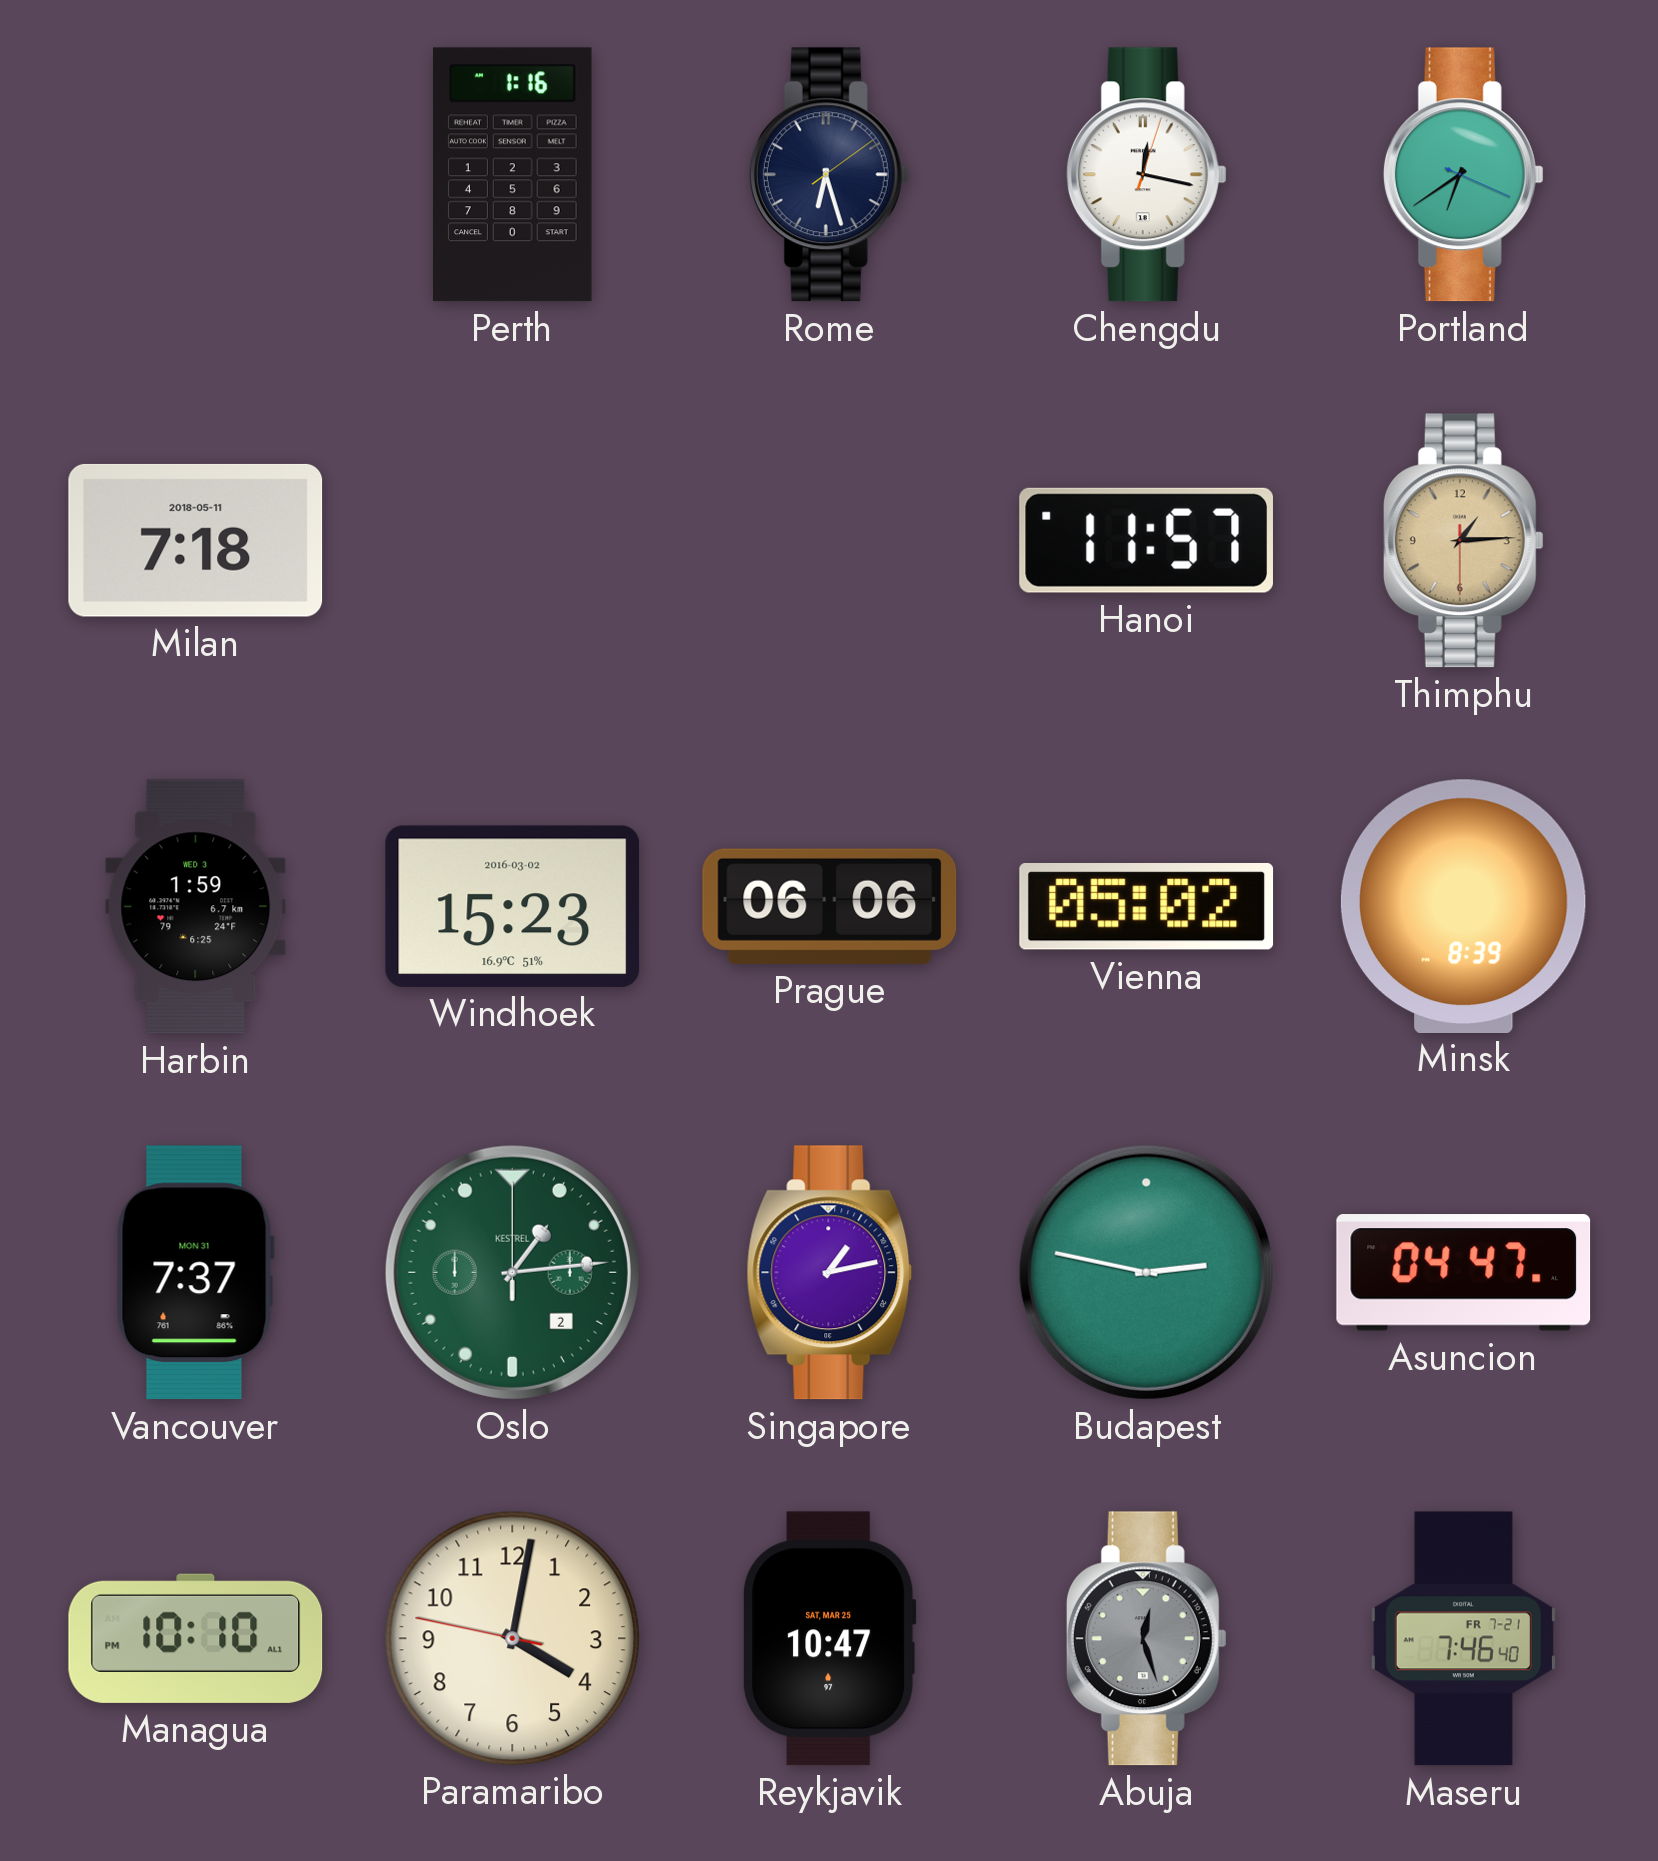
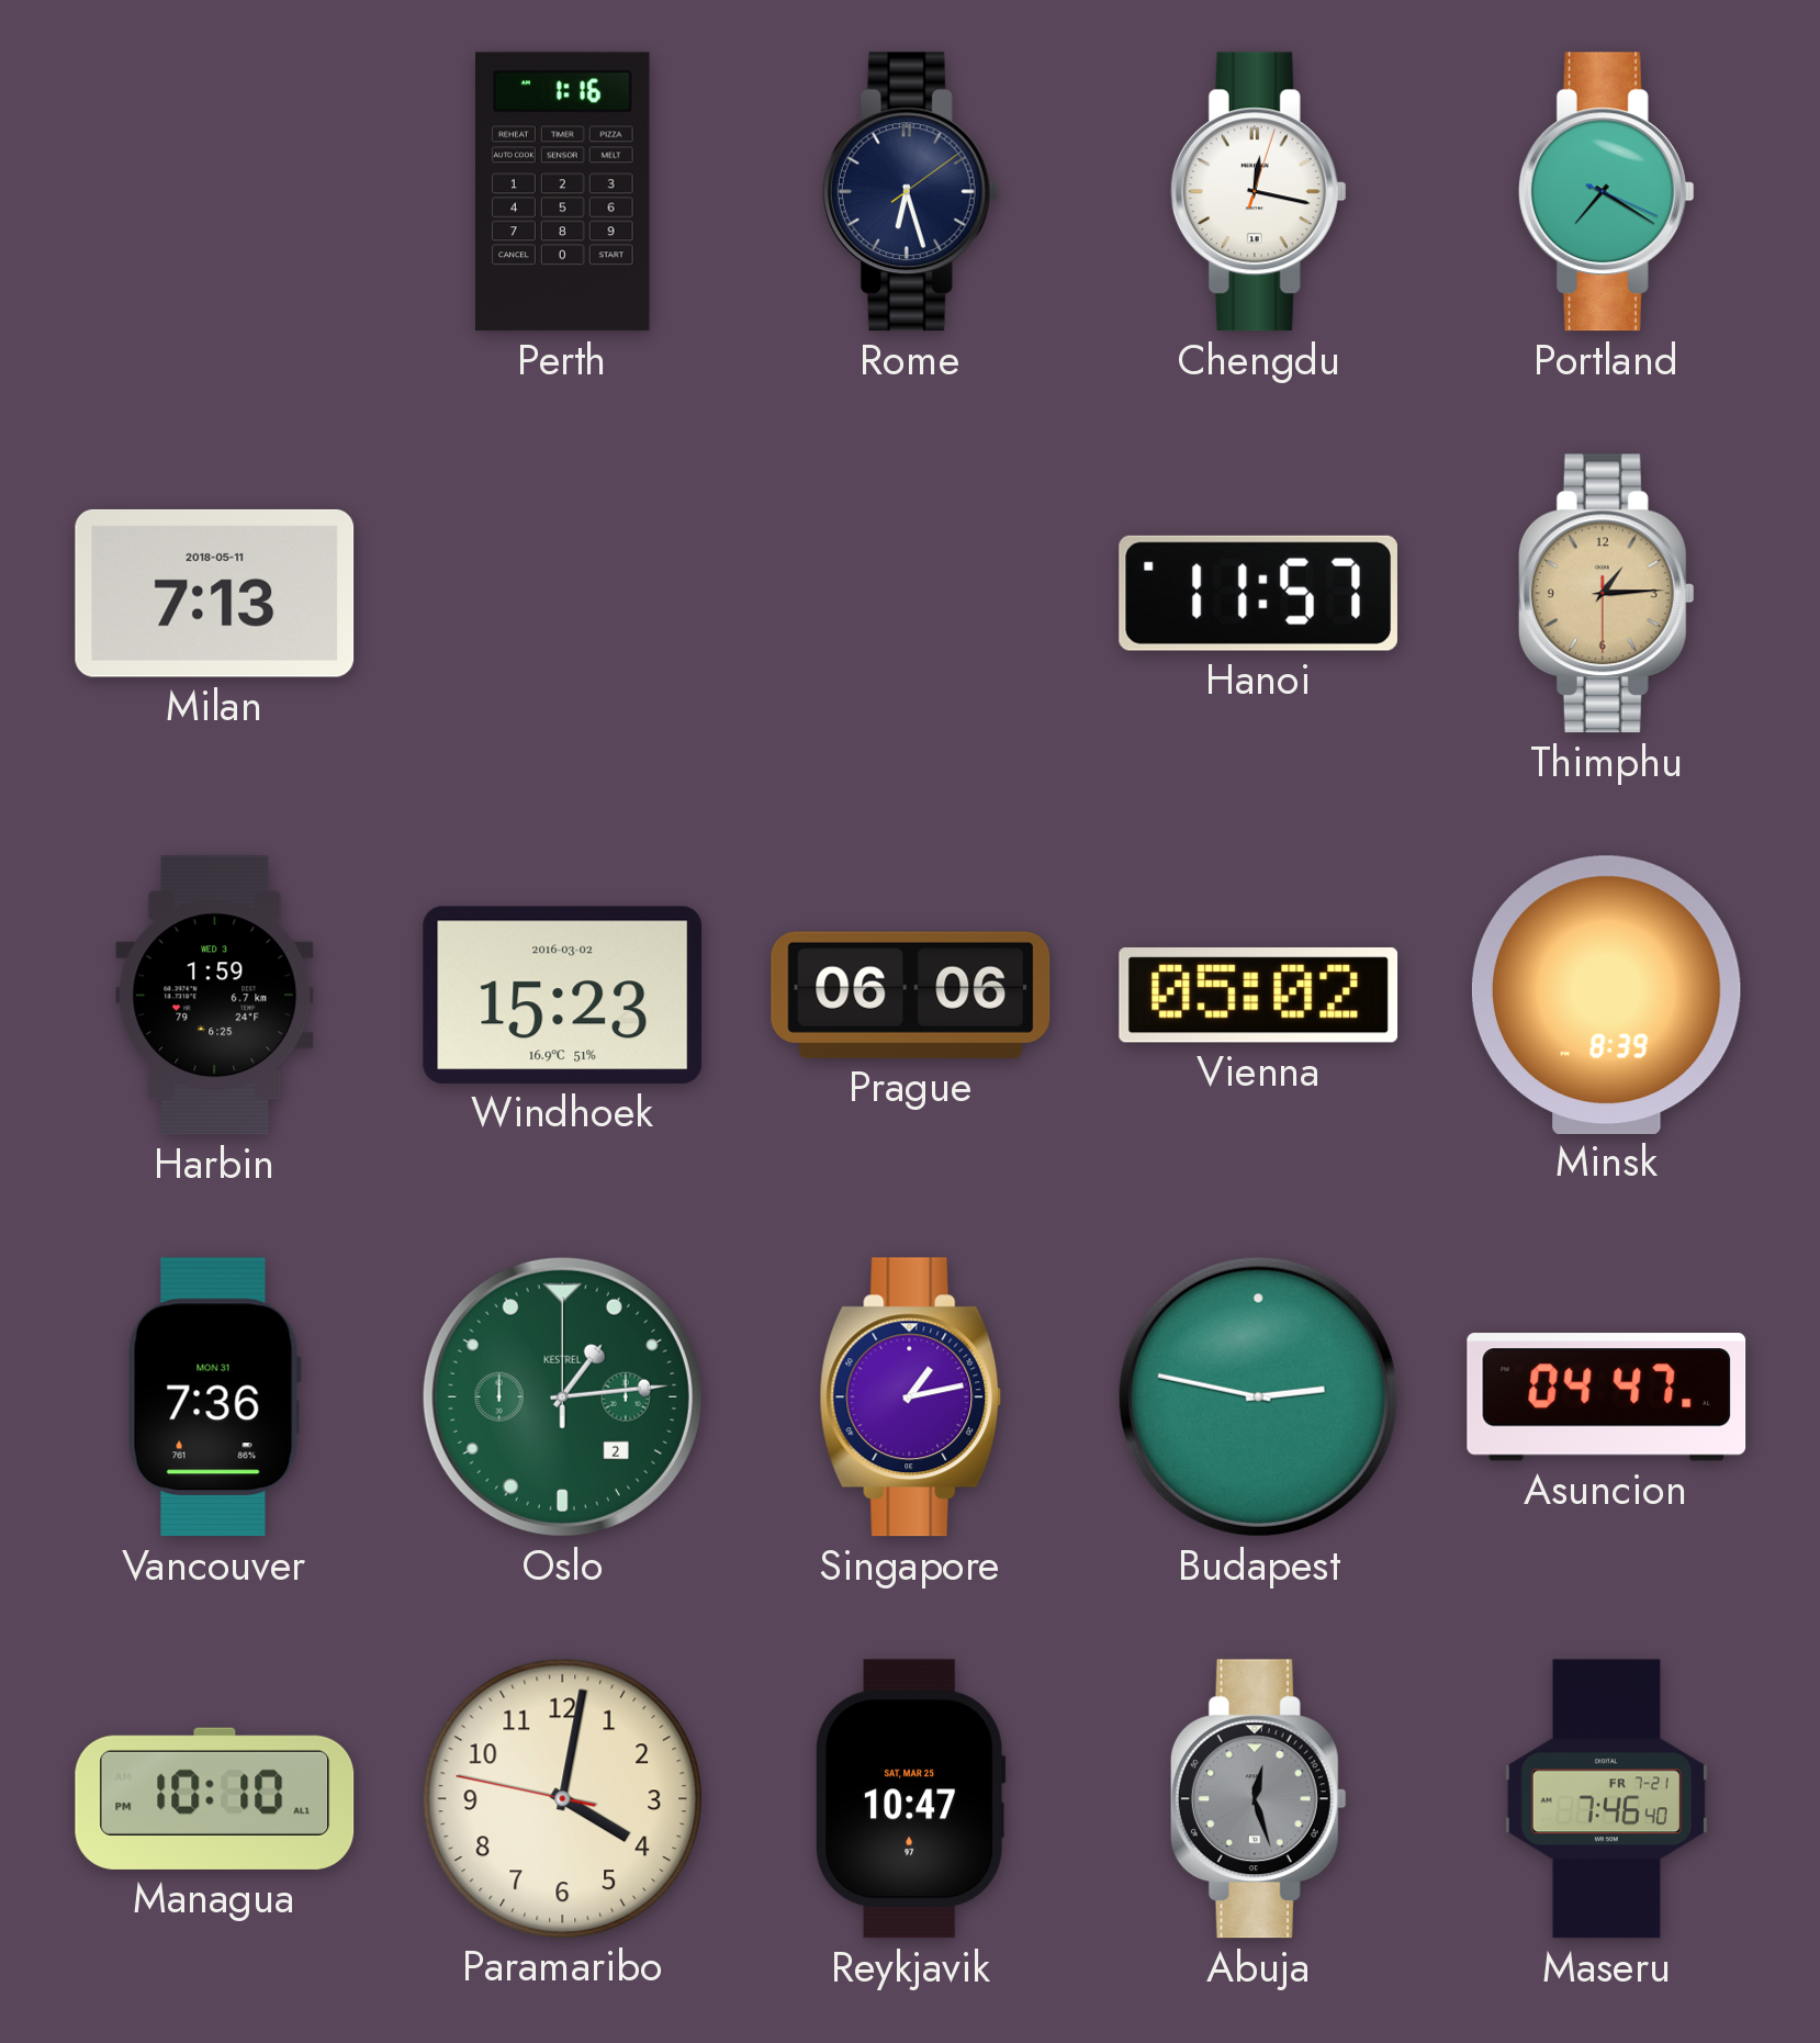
Portland: 6:39 -> 7:20
Milan: 7:18 -> 7:13
Vancouver: 7:37 -> 7:36
